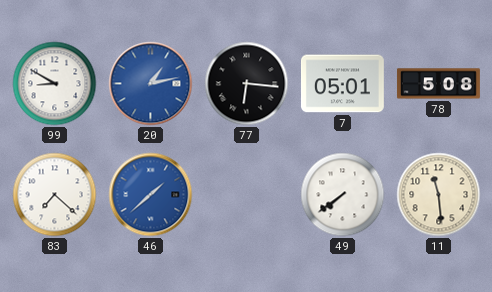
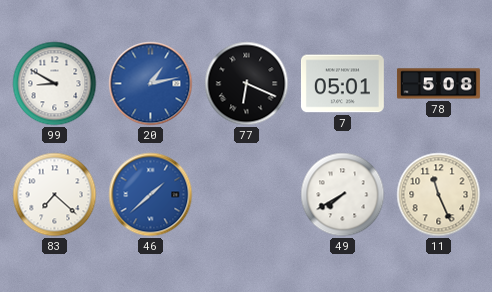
77: 6:16 -> 6:19
49: 7:39 -> 7:40
11: 11:29 -> 11:26
